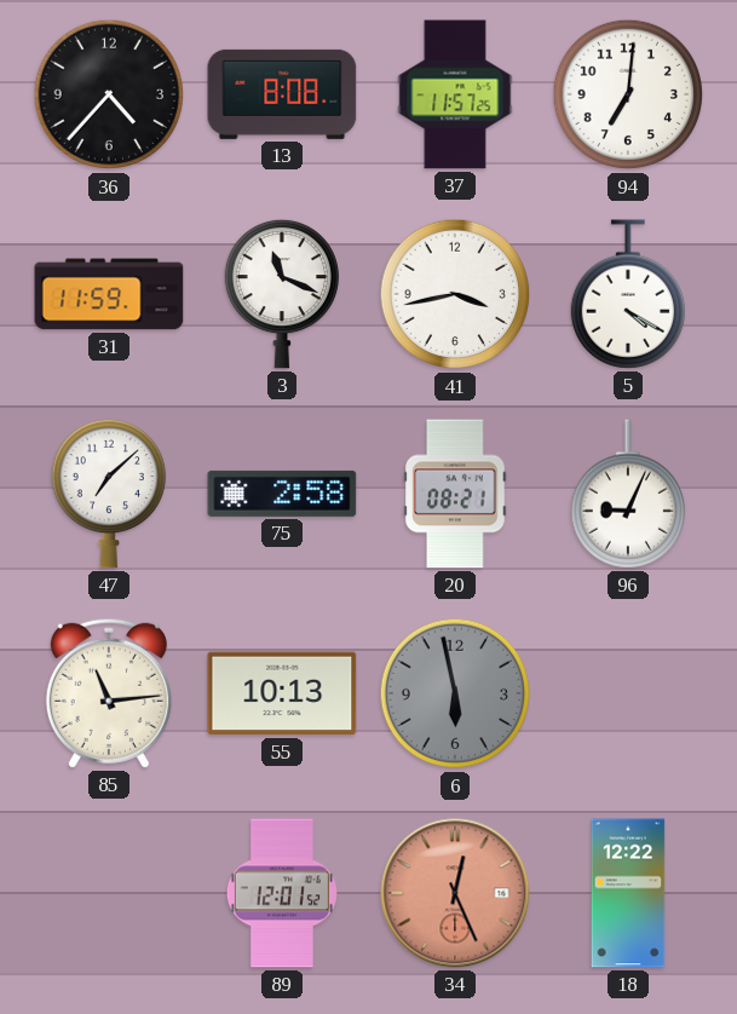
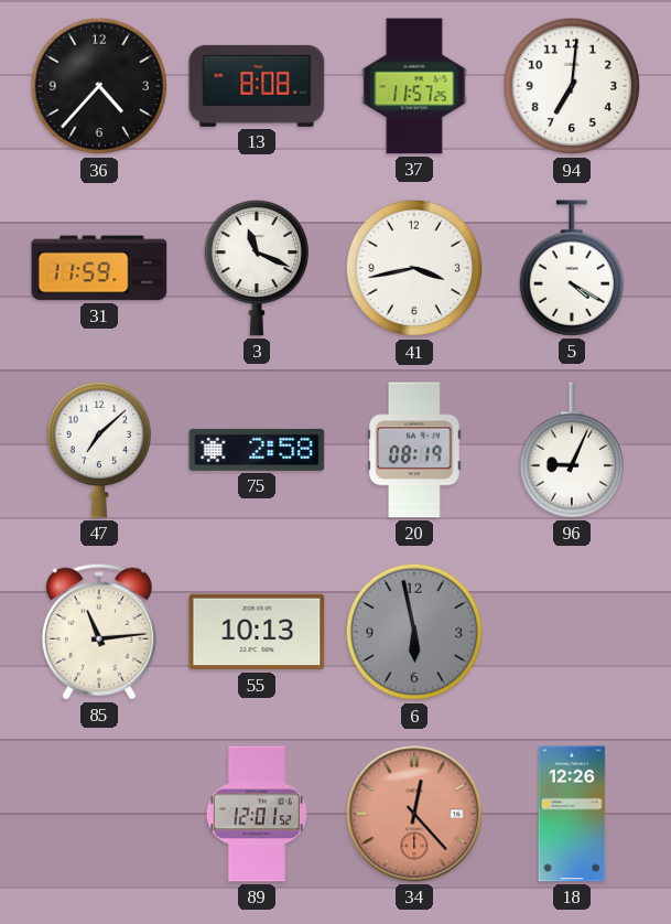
20: 08:21 -> 08:19
34: 12:26 -> 12:23
18: 12:22 -> 12:26
